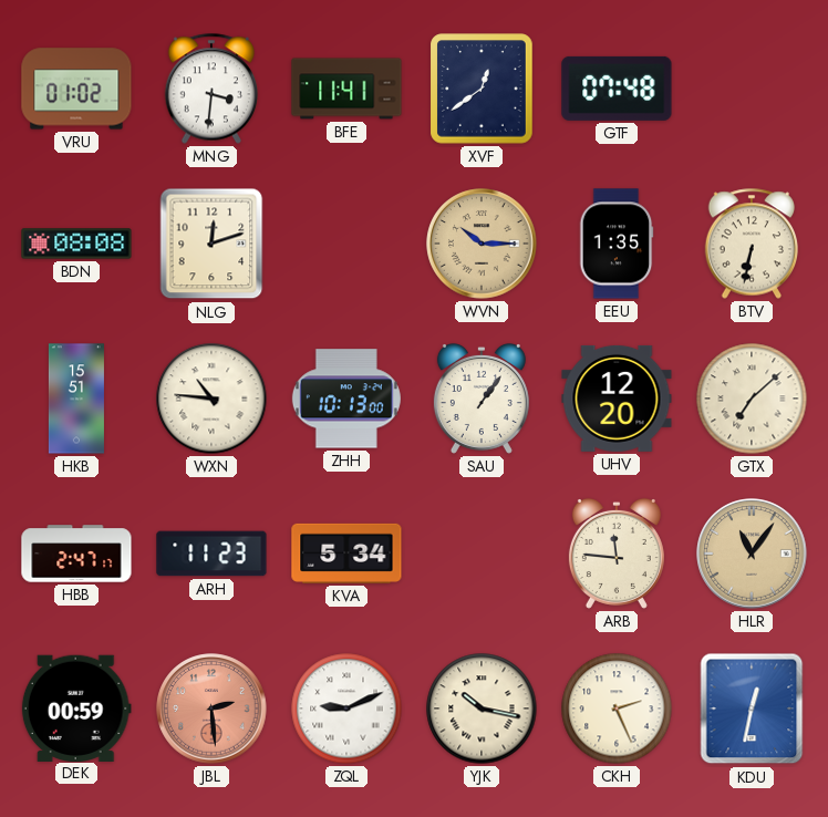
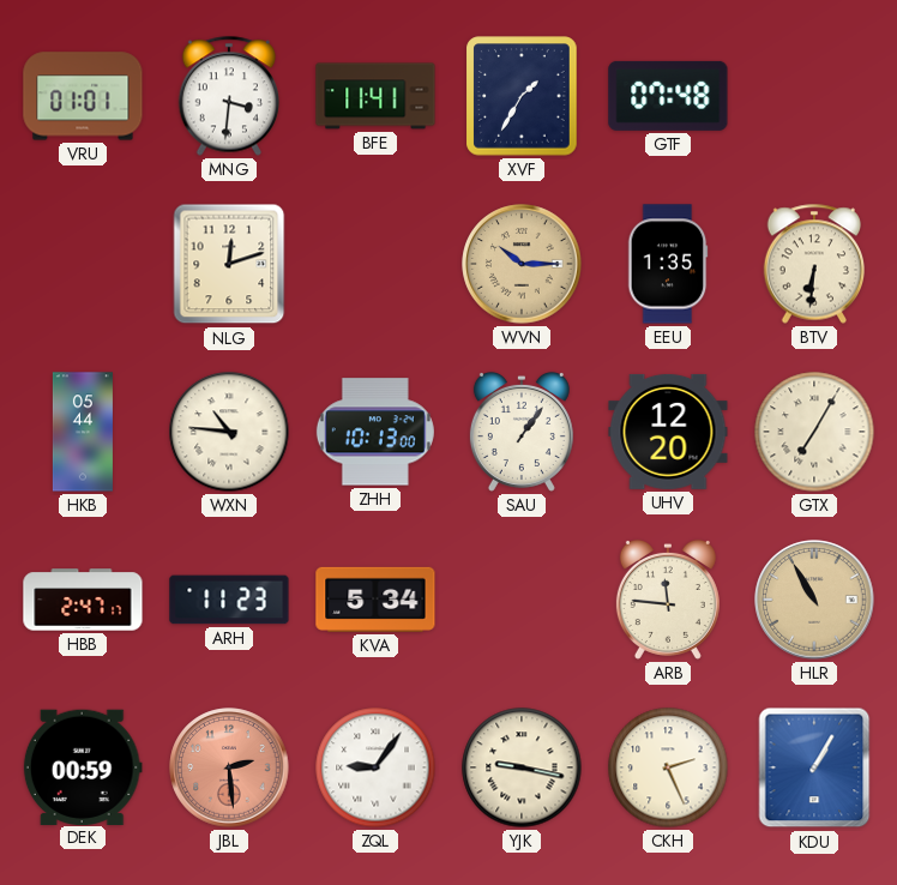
VRU: 01:02 -> 01:01
XVF: 12:39 -> 1:35
BDN: 08:08 -> none
BTV: 6:32 -> 6:31
HKB: 15:51 -> 05:44
GTX: 7:08 -> 7:05
HLR: 11:06 -> 10:55
ZQL: 9:11 -> 9:06
YJK: 10:17 -> 9:17
KDU: 12:32 -> 1:05
